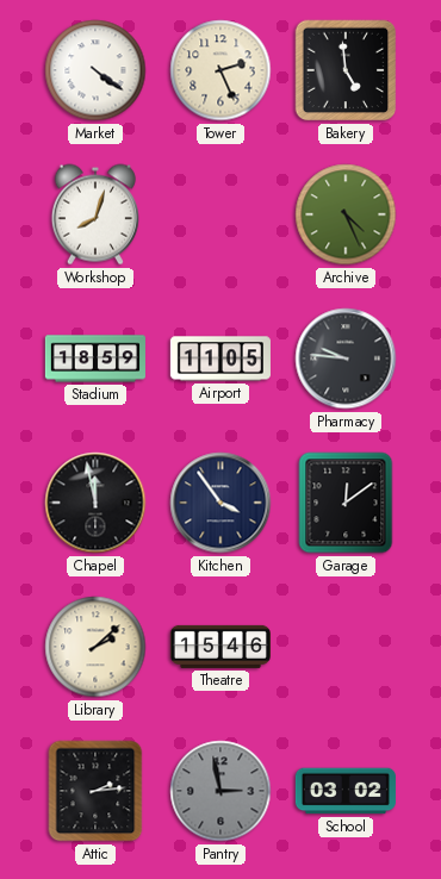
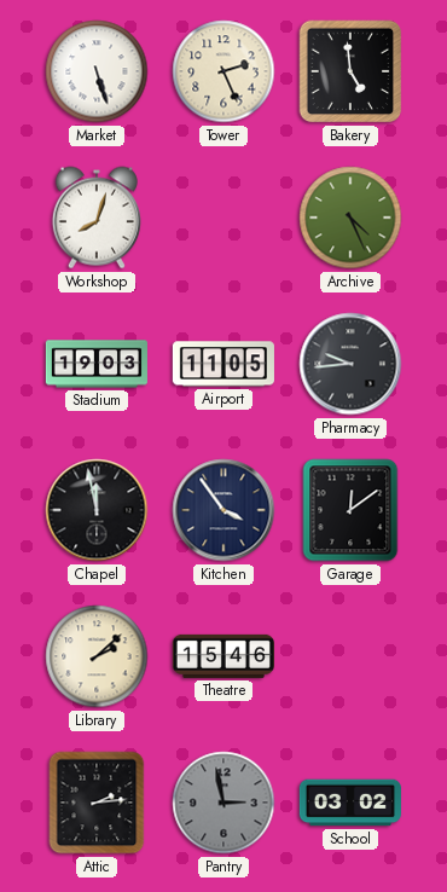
Market: 4:21 -> 5:27
Stadium: 18:59 -> 19:03
Pharmacy: 9:46 -> 9:44
